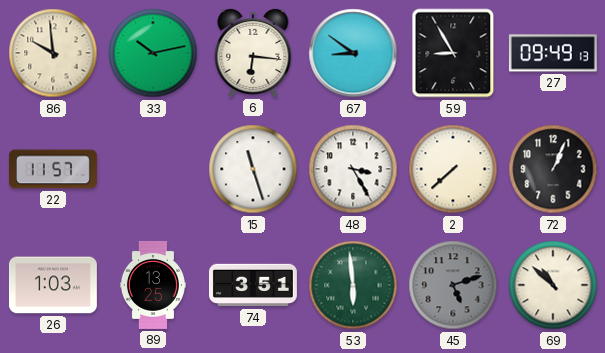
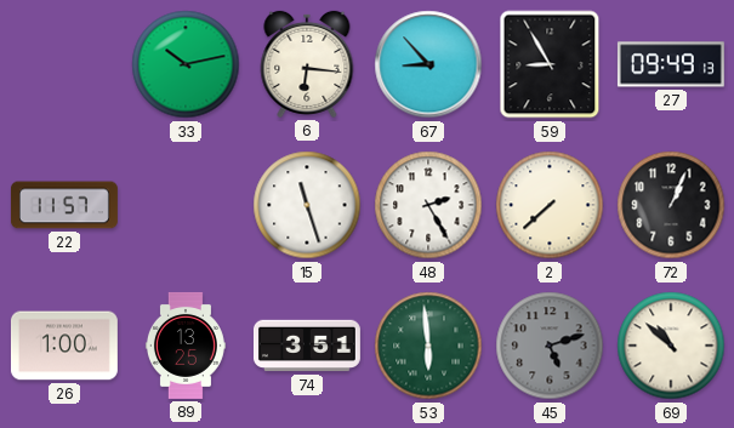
86: 9:59 -> none
67: 8:51 -> 8:53
48: 3:25 -> 2:25
26: 1:03 -> 1:00
